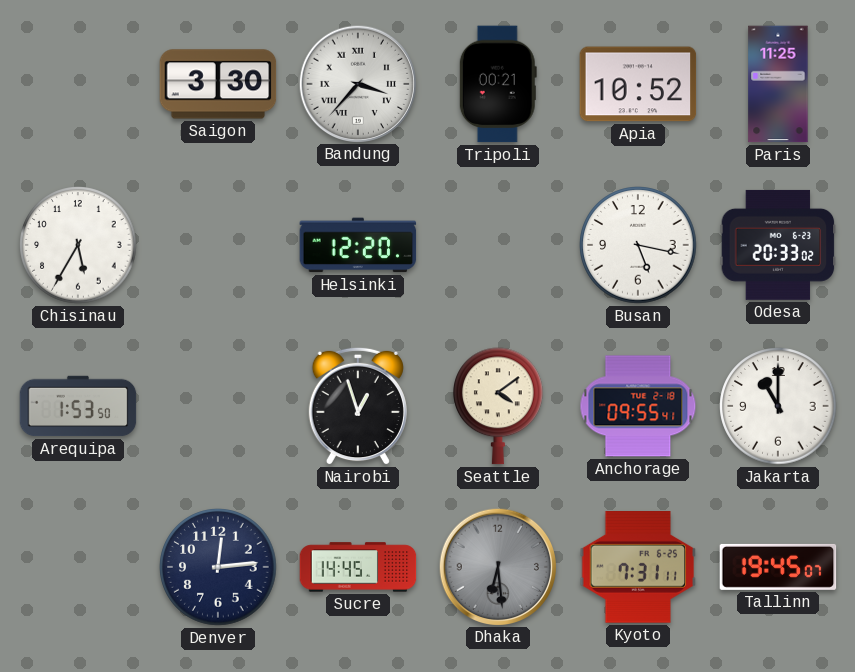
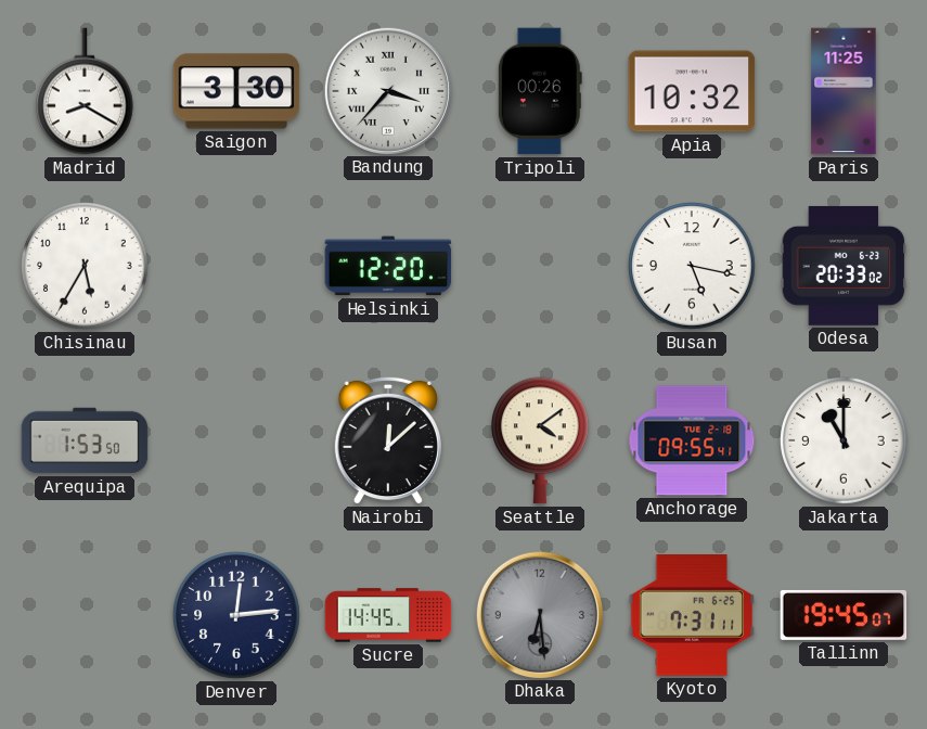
Madrid: none -> 8:20
Tripoli: 00:21 -> 00:26
Apia: 10:52 -> 10:32
Nairobi: 12:57 -> 12:08
